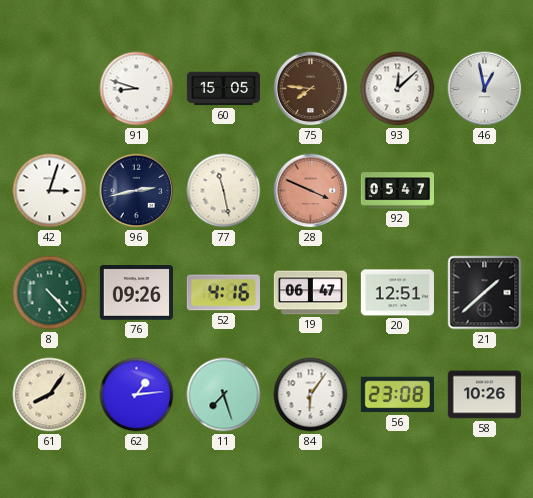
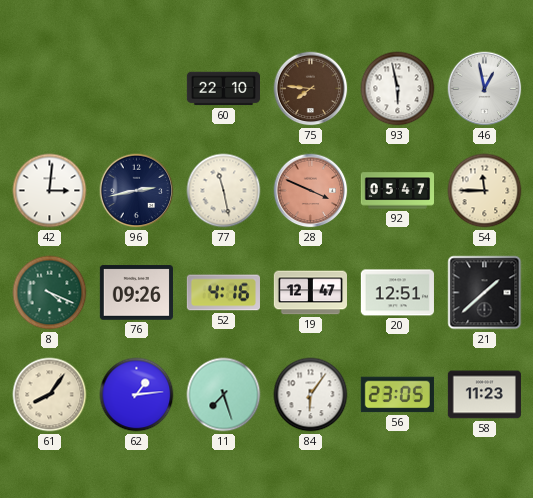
91: 8:48 -> none
60: 15:05 -> 22:10
93: 12:08 -> 5:58
42: 3:03 -> 3:01
54: none -> 11:45
8: 4:23 -> 4:19
19: 06:47 -> 12:47
56: 23:08 -> 23:05
58: 10:26 -> 11:23
